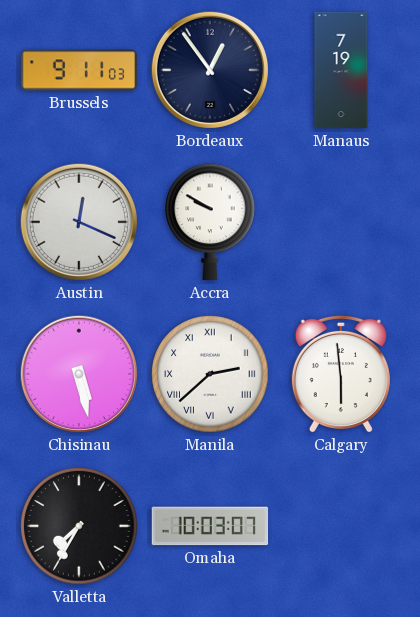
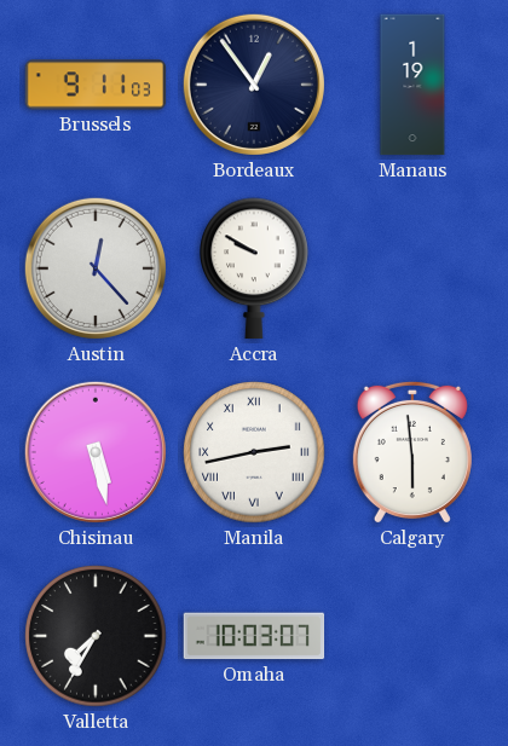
Manaus: 7:19 -> 1:19
Austin: 12:19 -> 12:23
Manila: 2:38 -> 2:43
